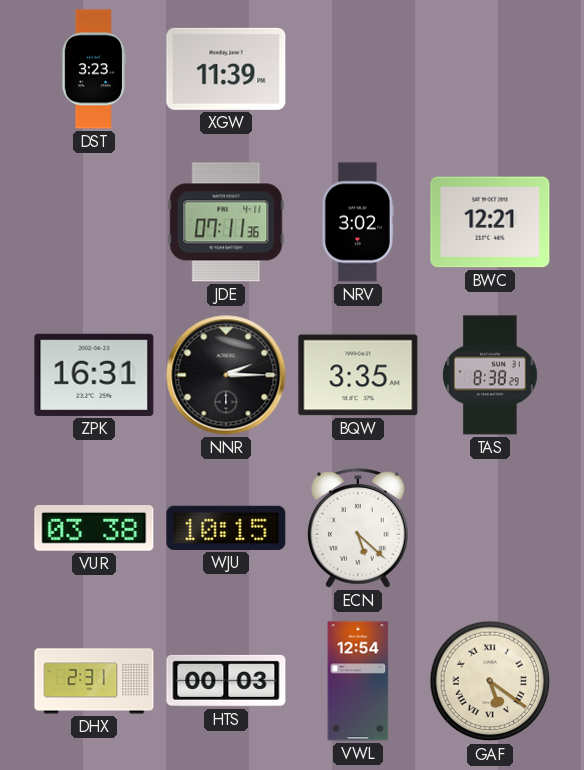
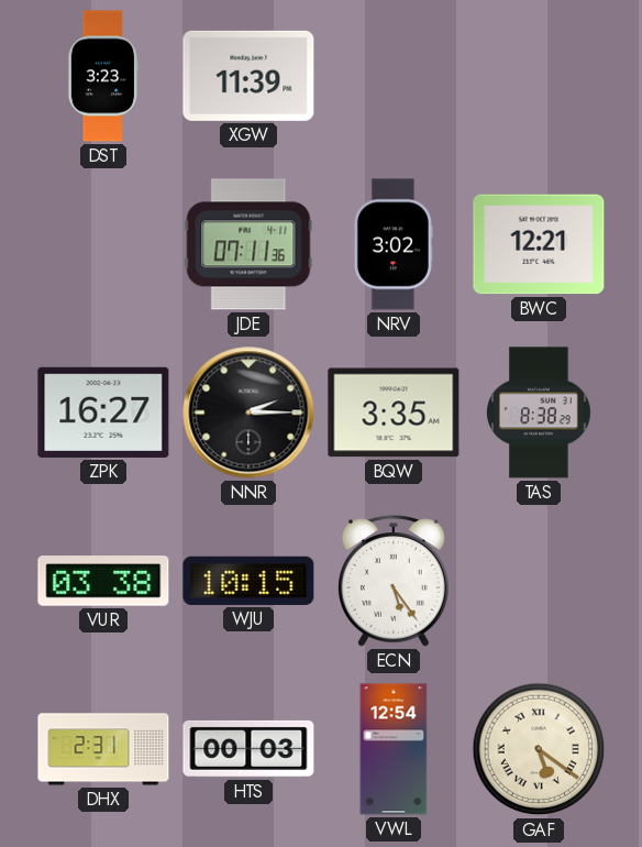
ZPK: 16:31 -> 16:27
ECN: 5:22 -> 5:24
